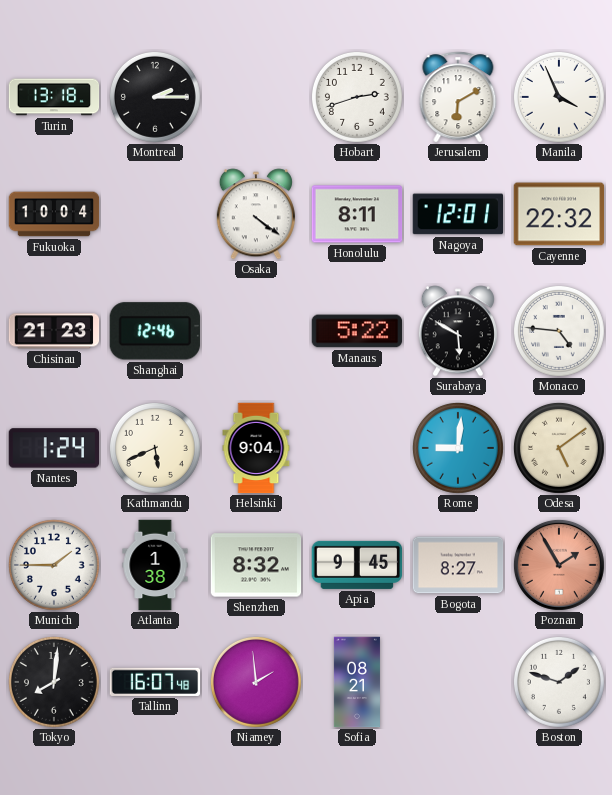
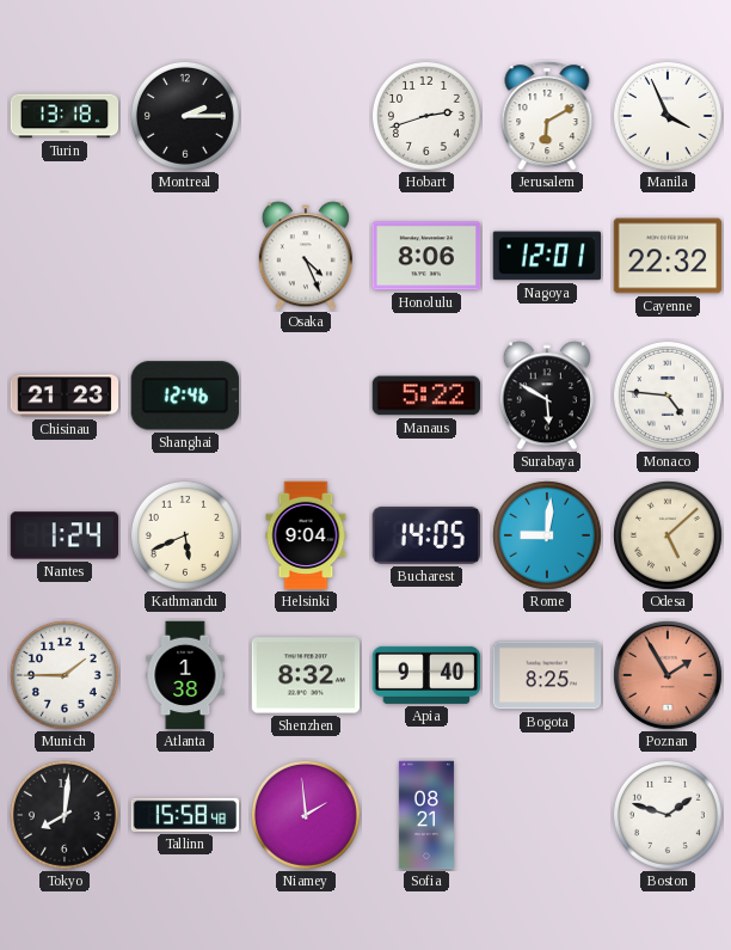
Fukuoka: 10:04 -> none
Osaka: 4:21 -> 4:26
Honolulu: 8:11 -> 8:06
Bucharest: none -> 14:05
Odesa: 5:09 -> 5:08
Apia: 9:45 -> 9:40
Bogota: 8:27 -> 8:25
Tallinn: 16:07 -> 15:58
